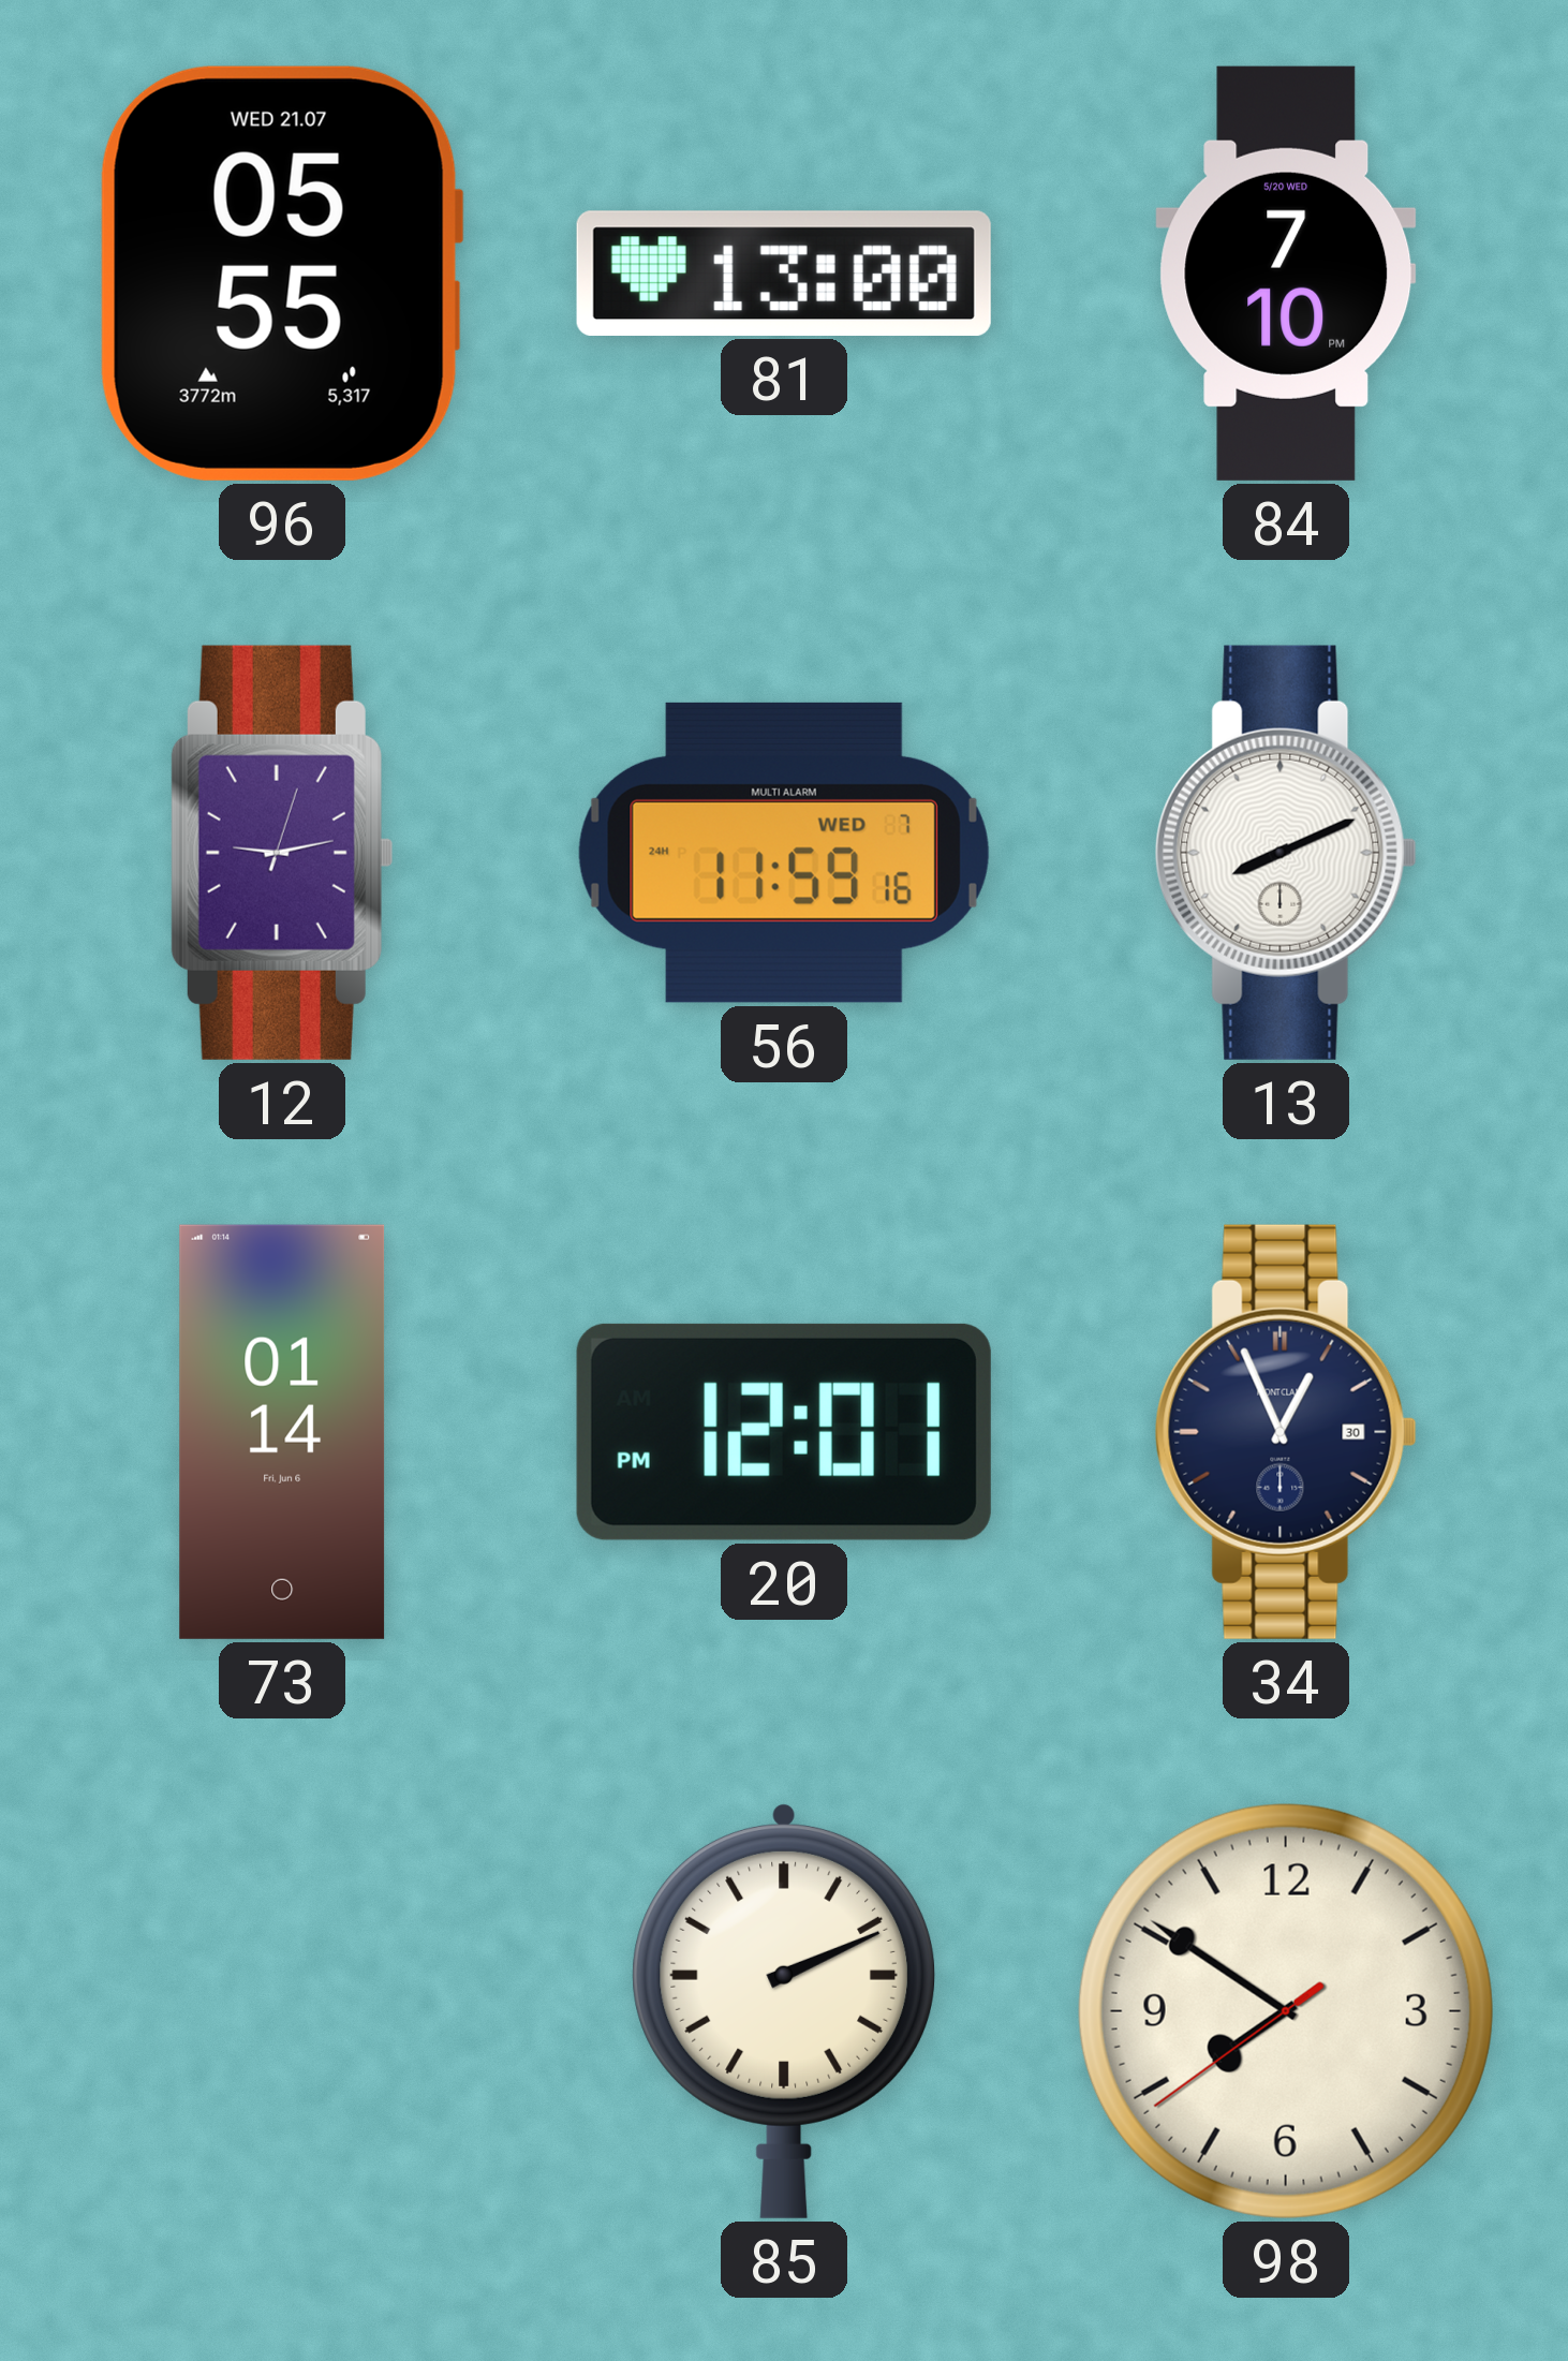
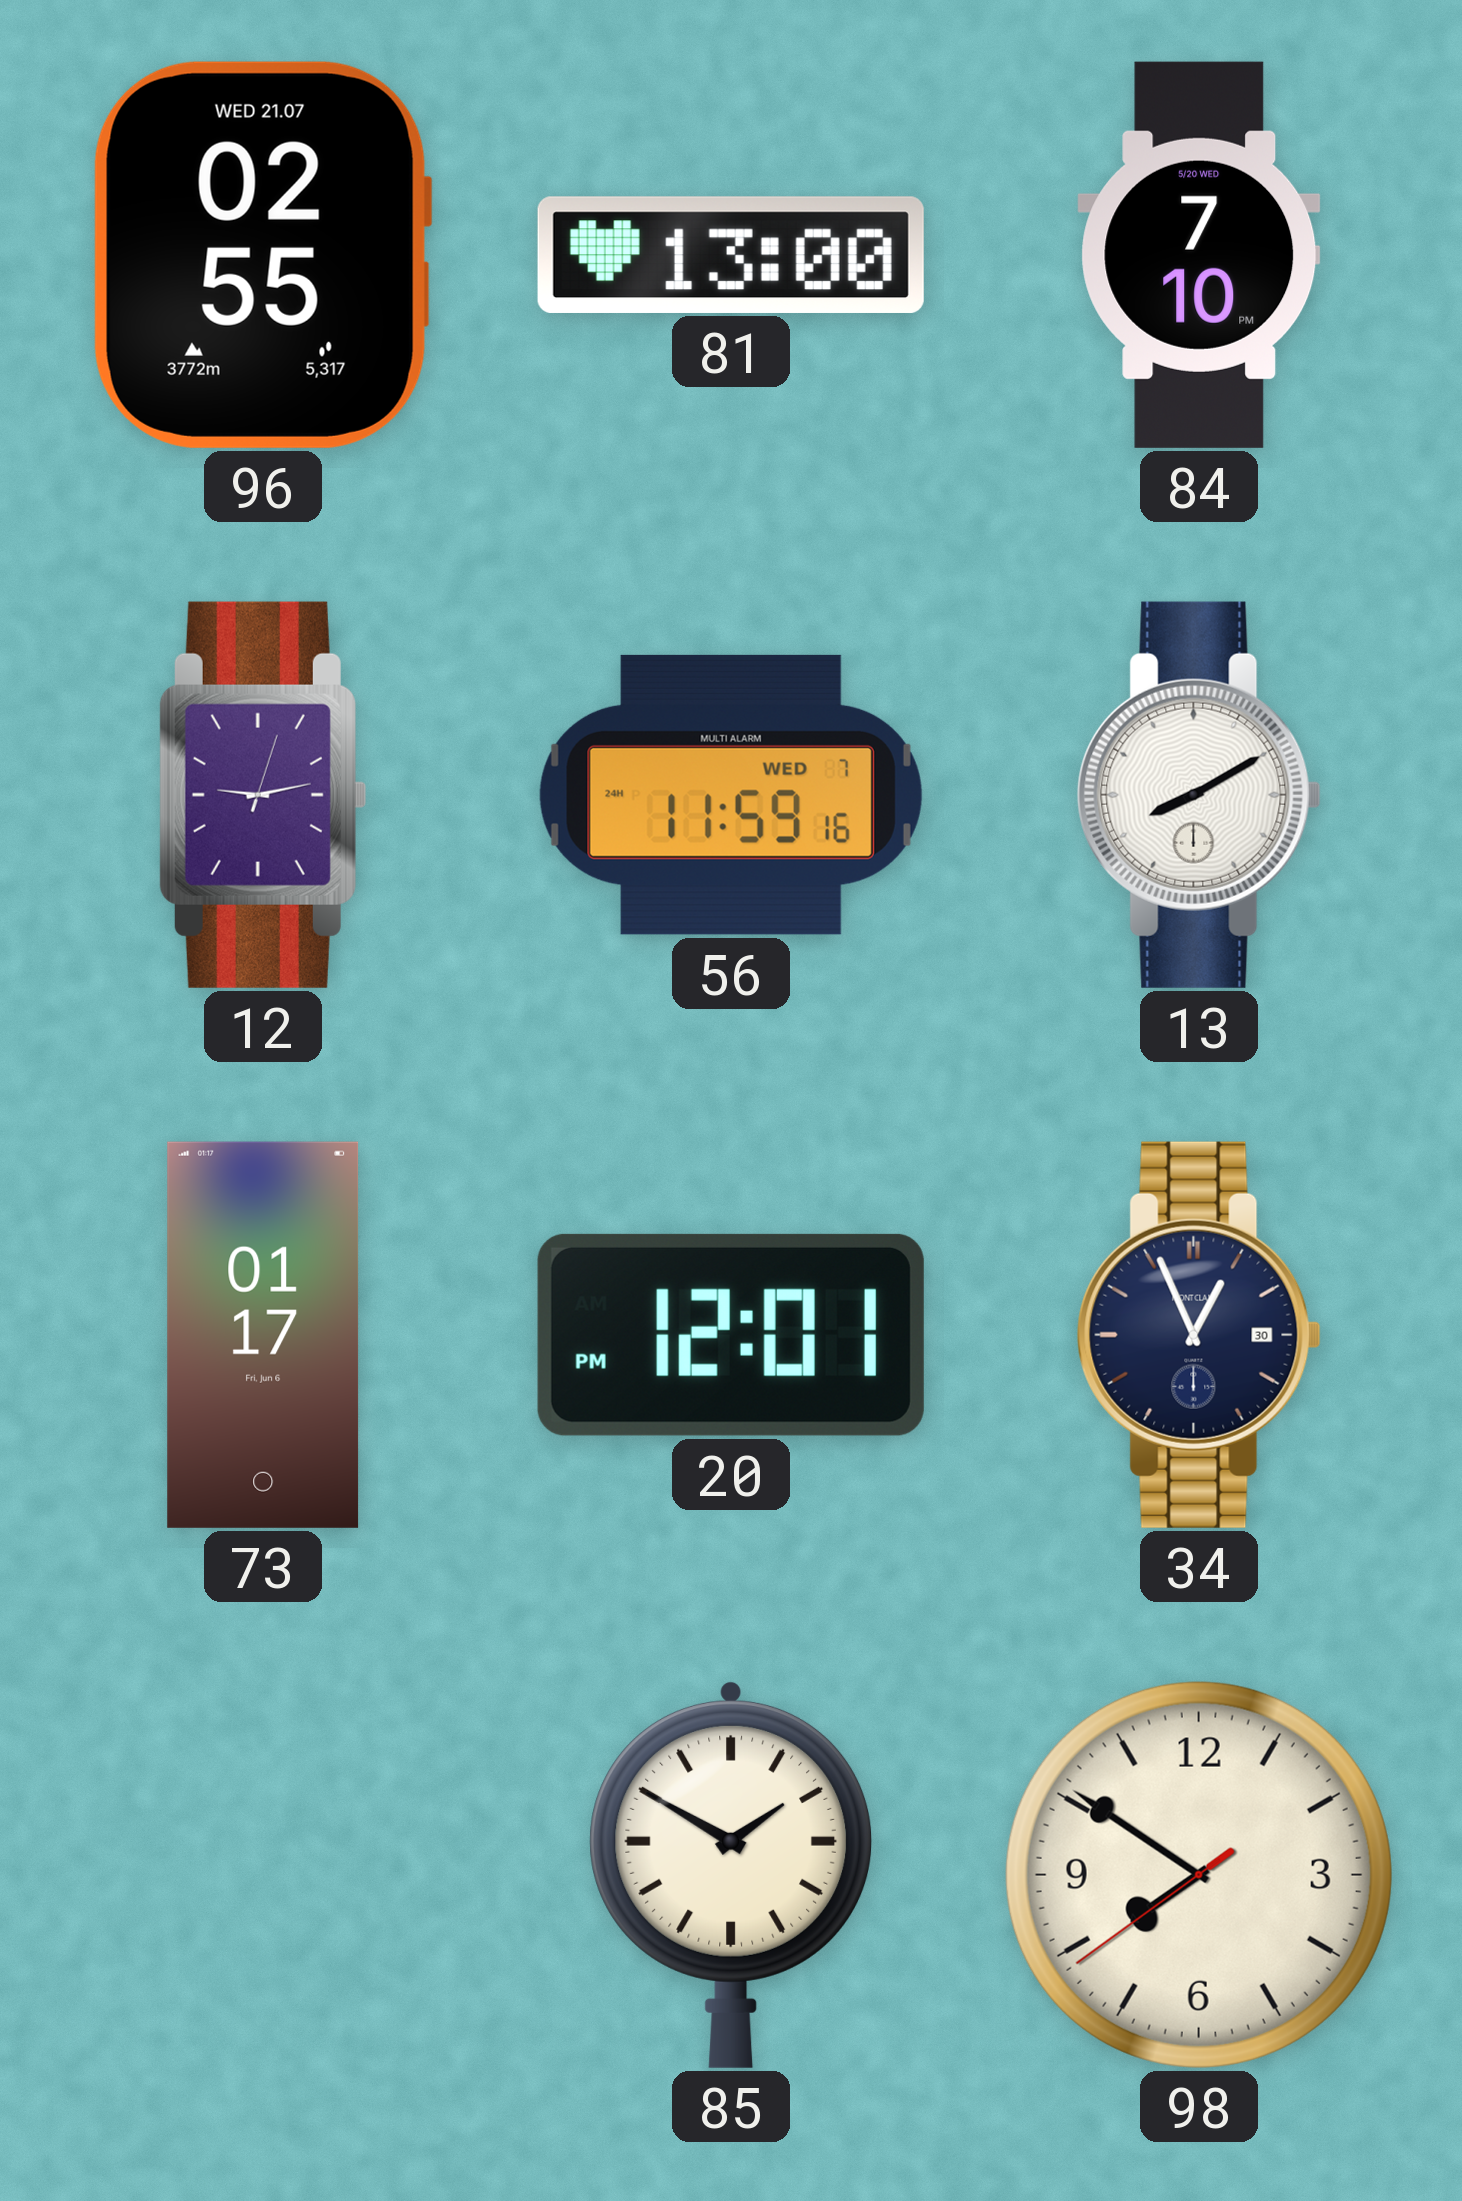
96: 05:55 -> 02:55
13: 8:11 -> 8:10
73: 01:14 -> 01:17
85: 2:11 -> 1:50
